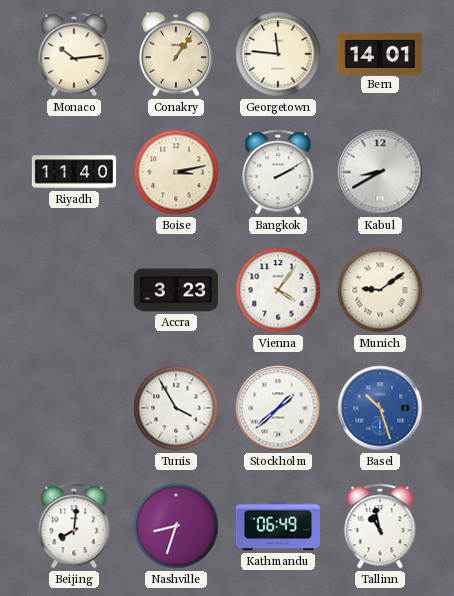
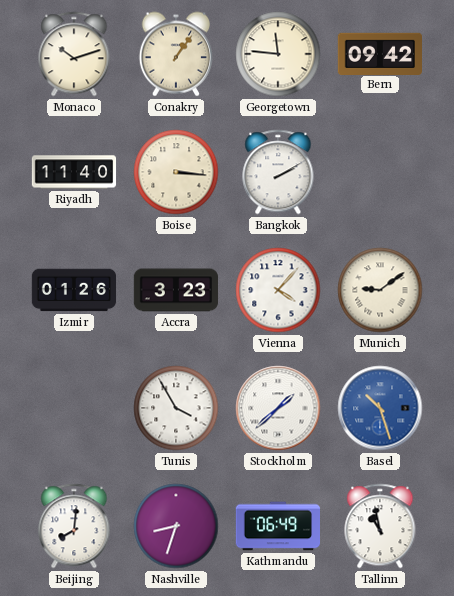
Monaco: 10:14 -> 10:12
Bern: 14:01 -> 09:42
Boise: 3:13 -> 3:16
Kabul: 8:40 -> none
Izmir: none -> 01:26
Vienna: 4:06 -> 4:07
